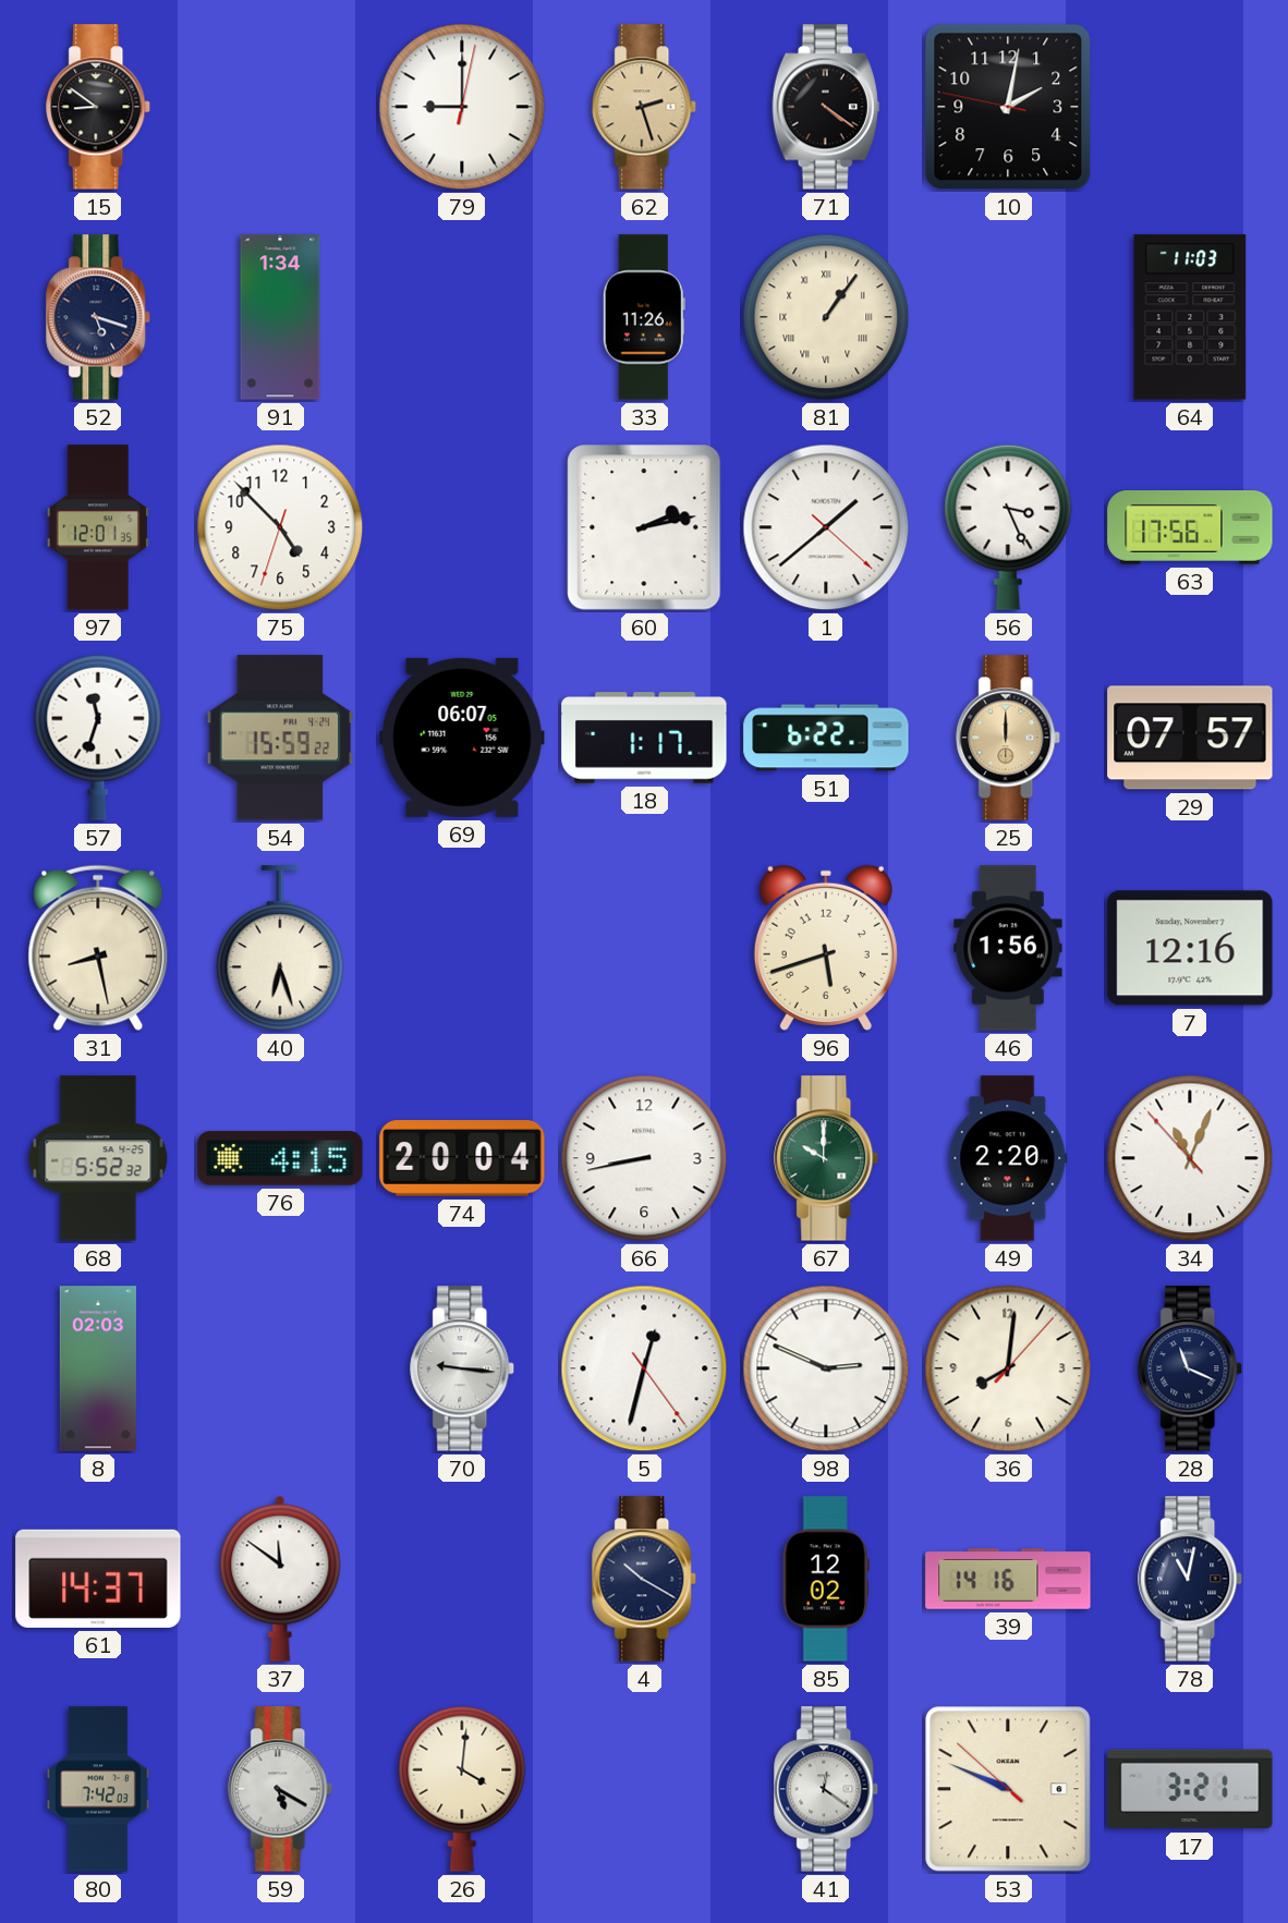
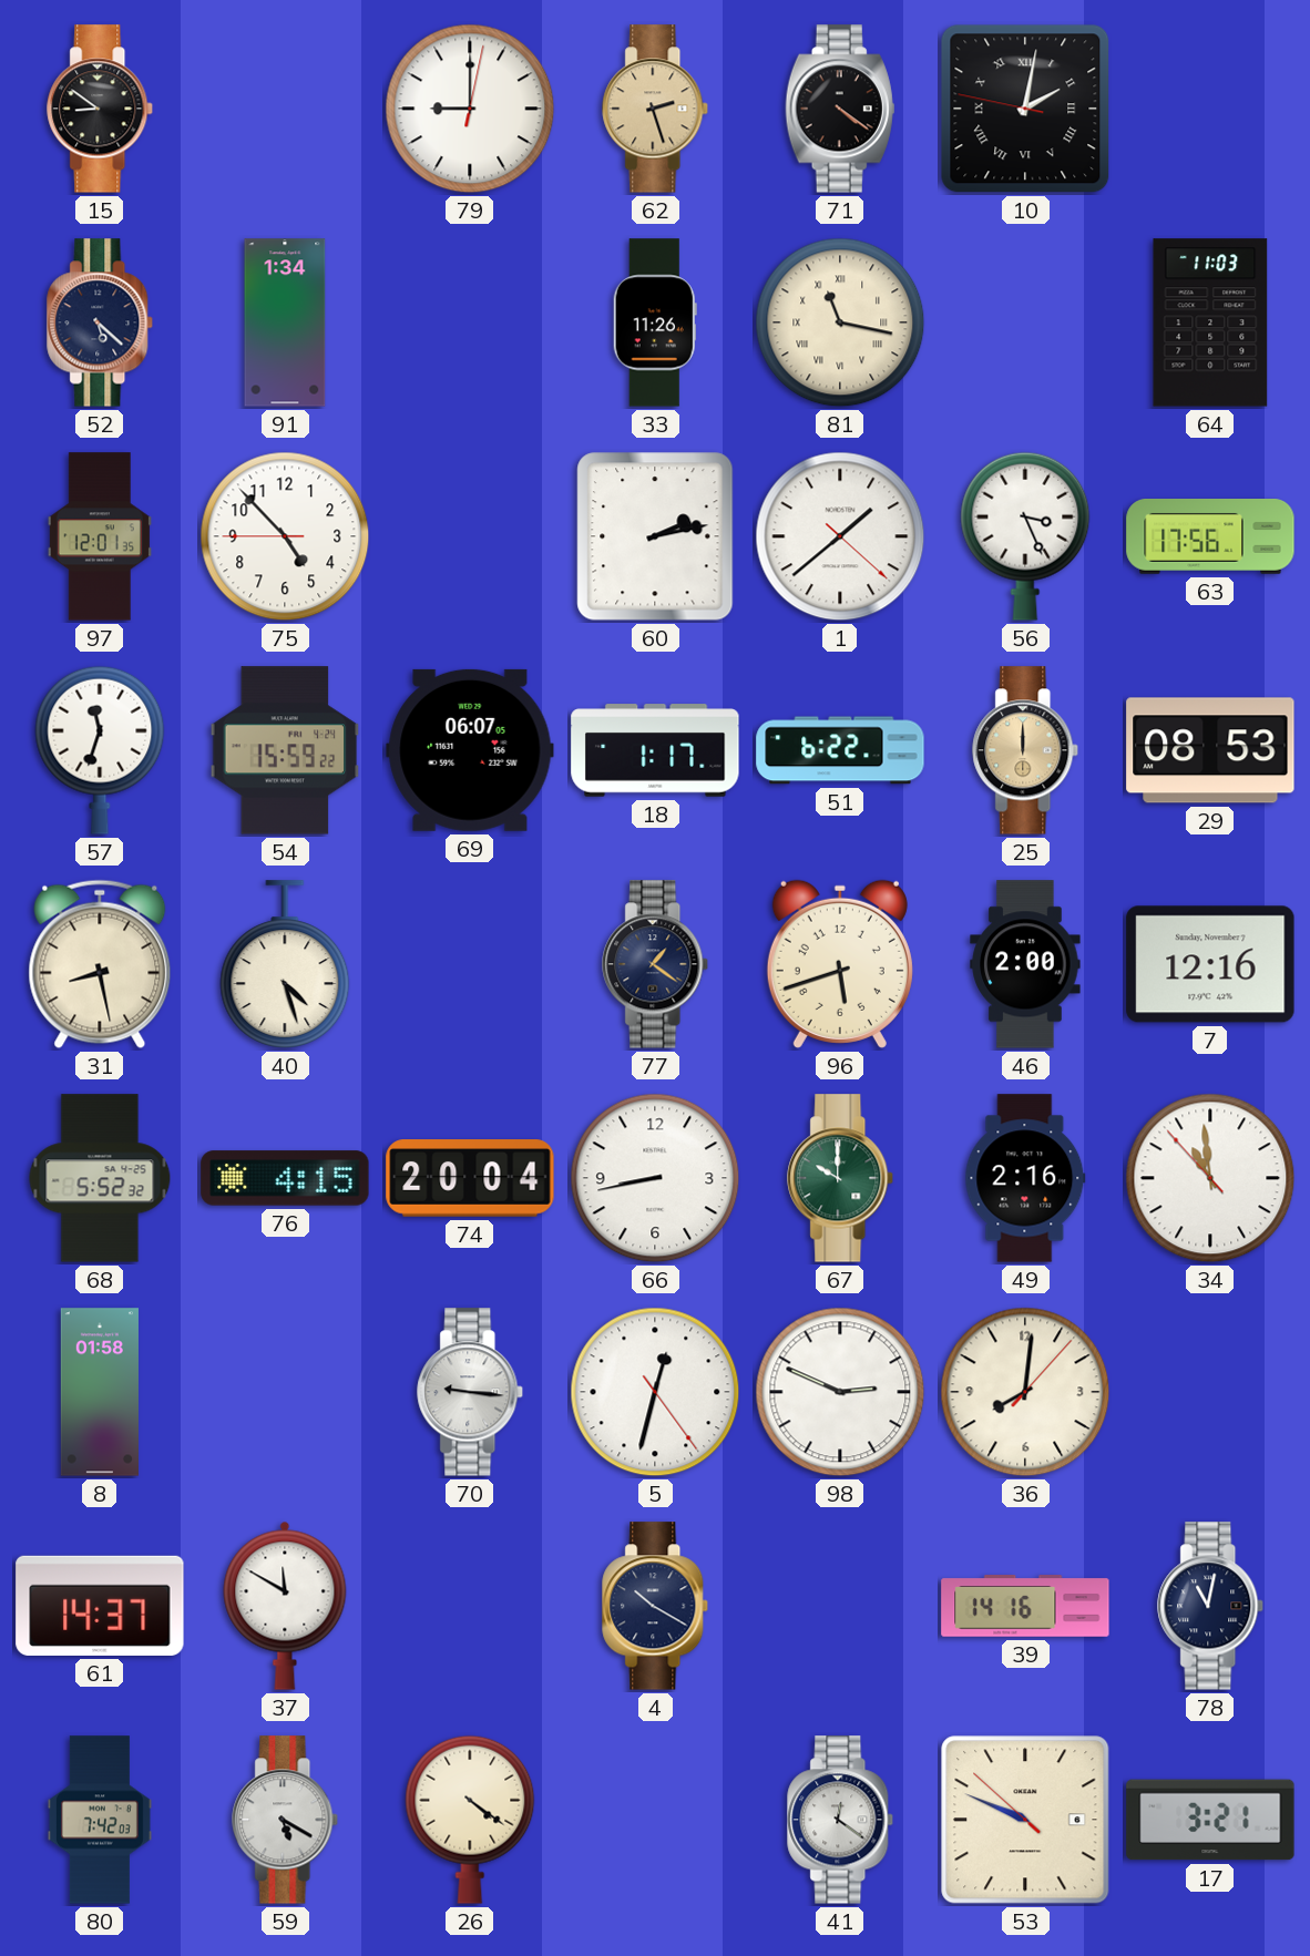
10 numerals: Arabic -> Roman
52: 5:18 -> 5:22
81: 1:06 -> 11:17
75: 4:52:33 -> 4:52:45
29: 07:57 -> 08:53
40: 6:27 -> 4:27
77: none -> 1:21
46: 1:56 -> 2:00
49: 2:20 -> 2:16
34: 11:03 -> 10:58
8: 02:03 -> 01:58
28: 11:19 -> none
37: 11:51 -> 11:50
85: 12:02 -> none
26: 4:01 -> 4:21
